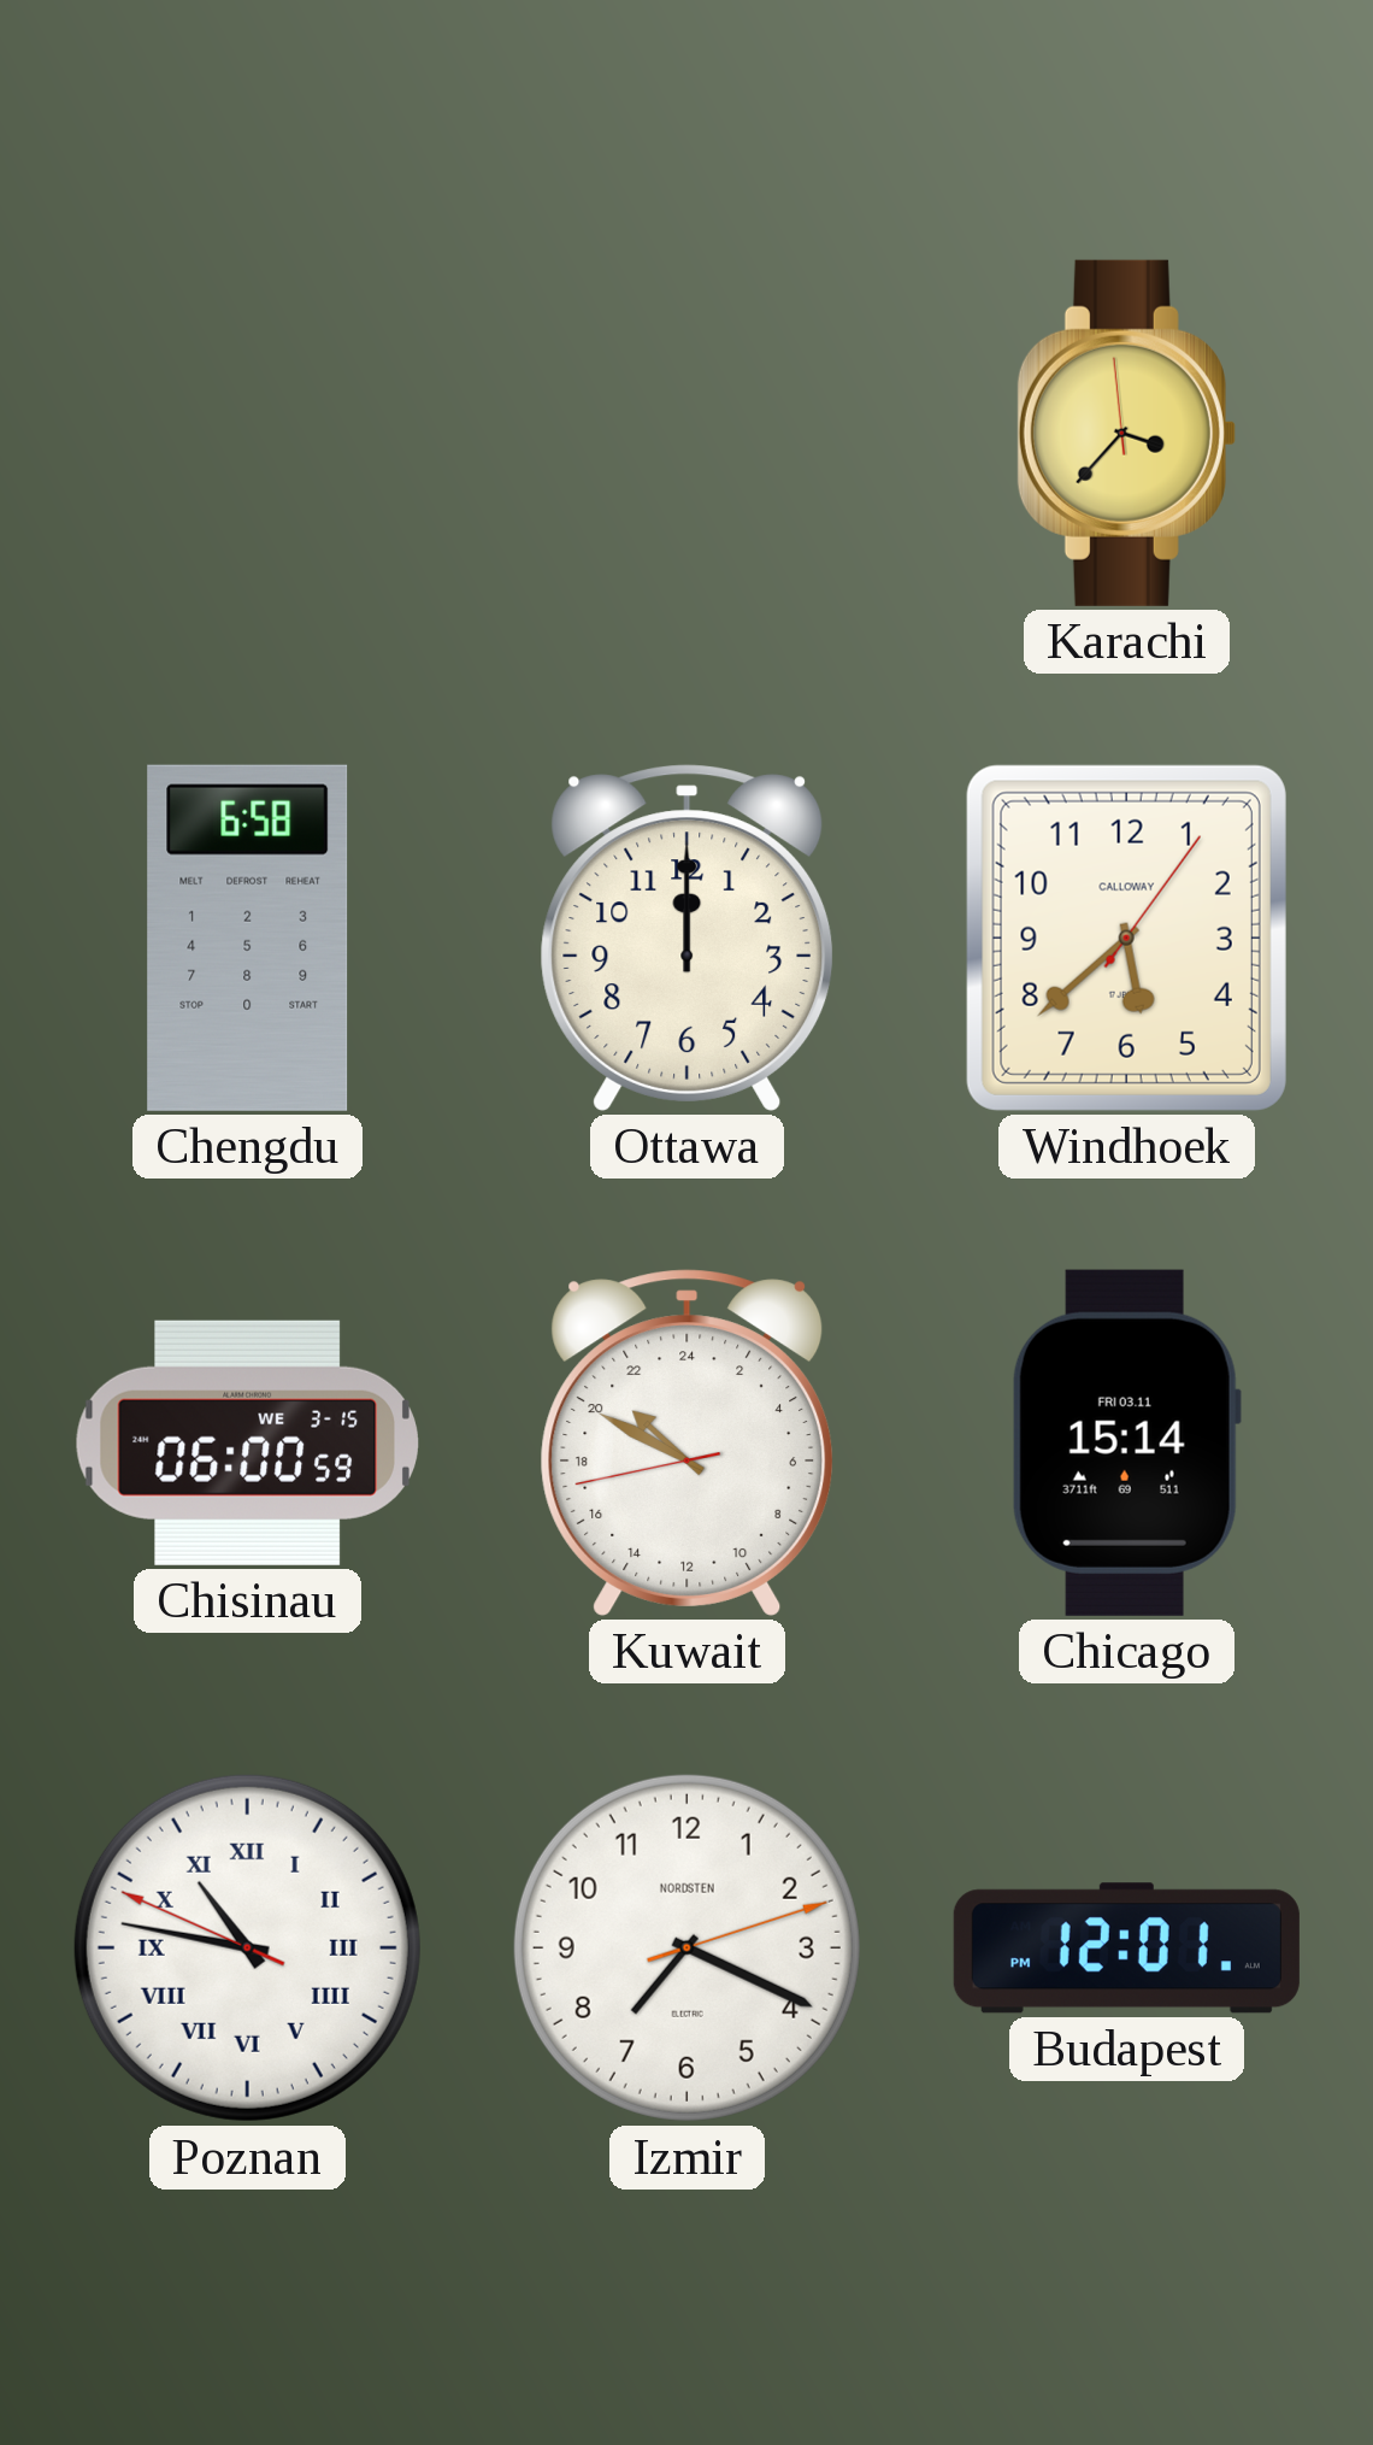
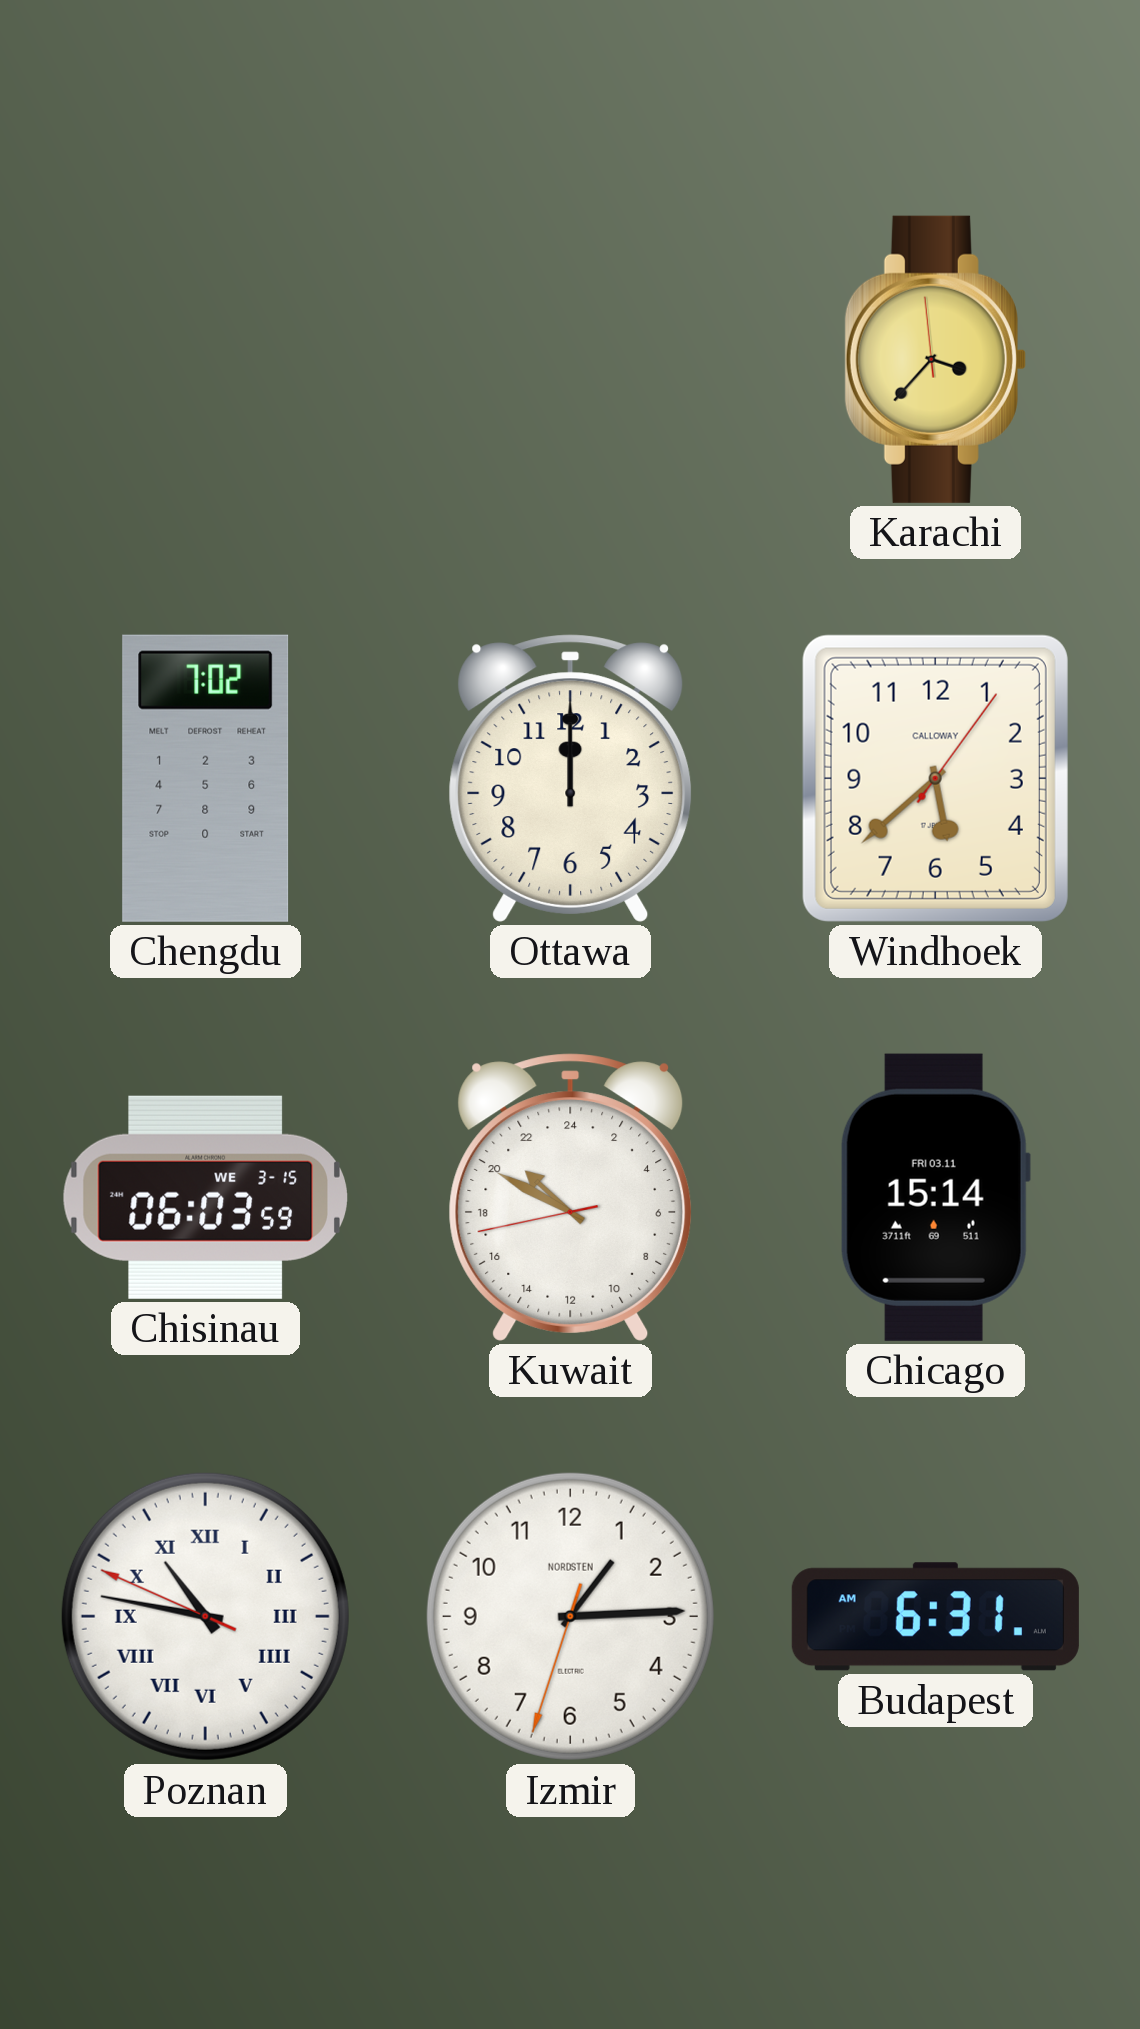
Chengdu: 6:58 -> 7:02
Chisinau: 06:00 -> 06:03
Izmir: 7:19 -> 1:14
Budapest: 12:01 -> 6:31
